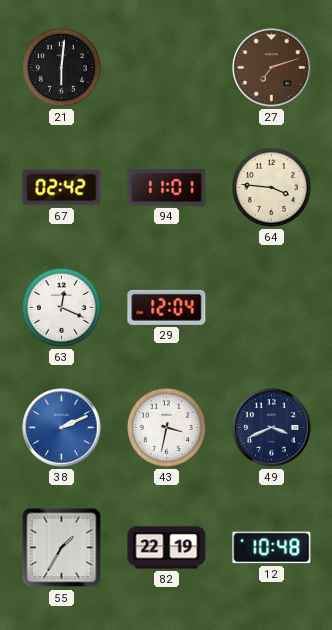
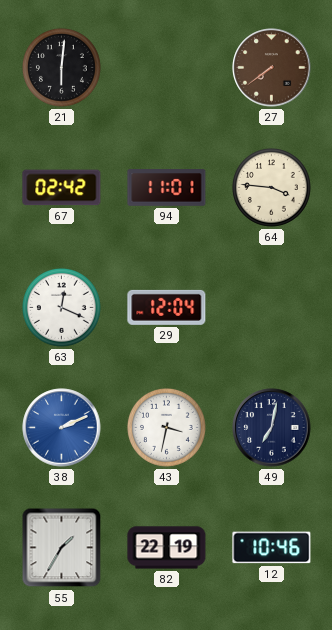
27: 7:12 -> 7:39
49: 3:41 -> 7:02
12: 10:48 -> 10:46
